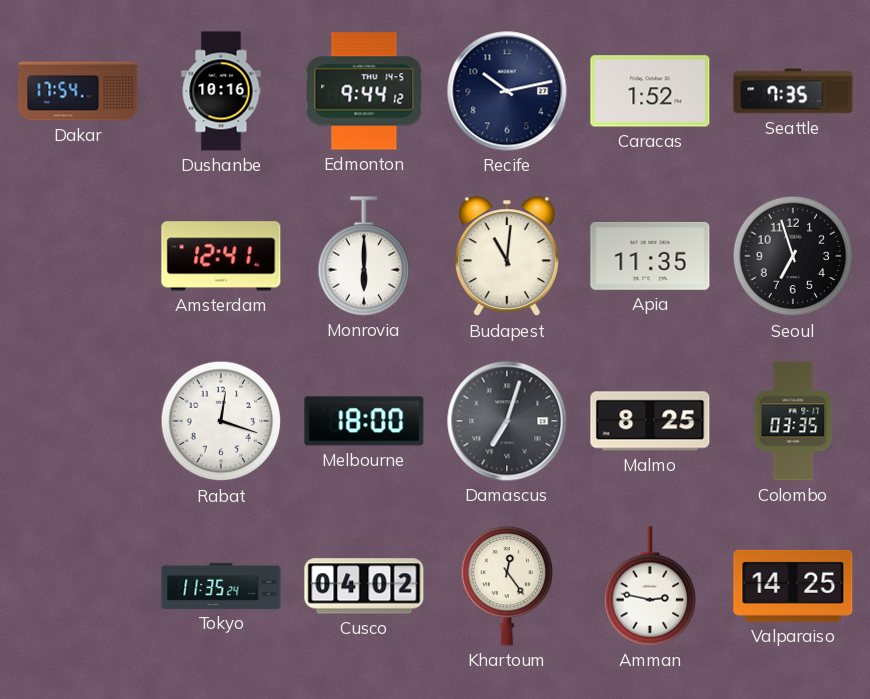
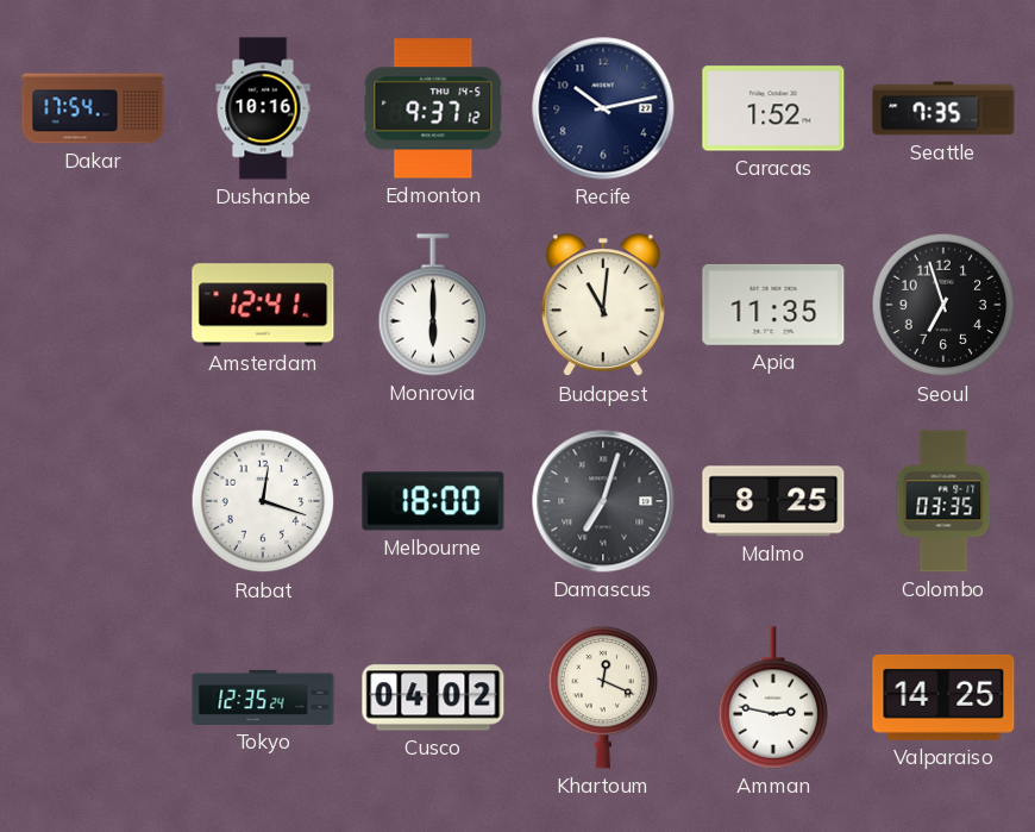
Edmonton: 9:44 -> 9:37
Tokyo: 11:35 -> 12:35
Khartoum: 12:24 -> 12:19
